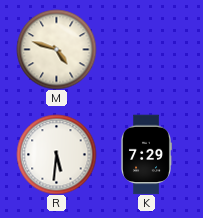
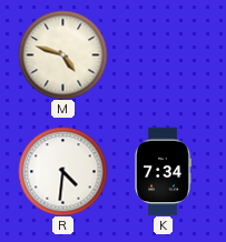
R: 5:31 -> 4:31
K: 7:29 -> 7:34
